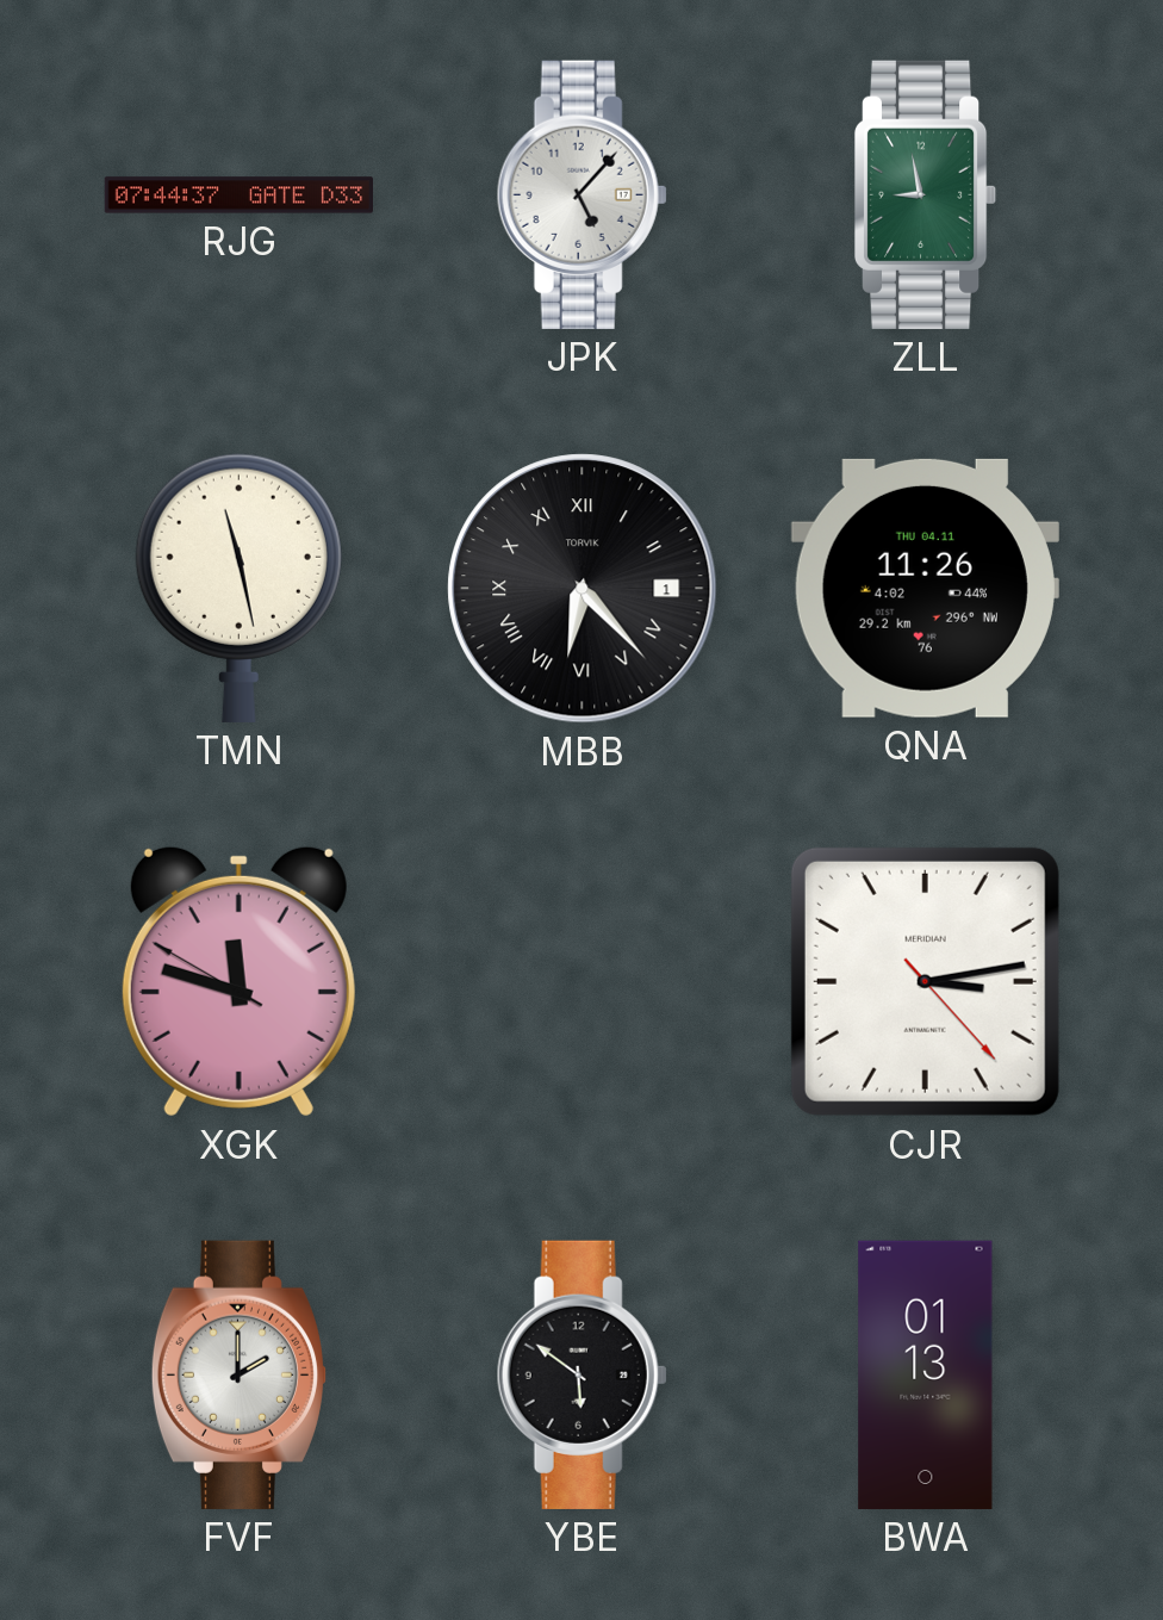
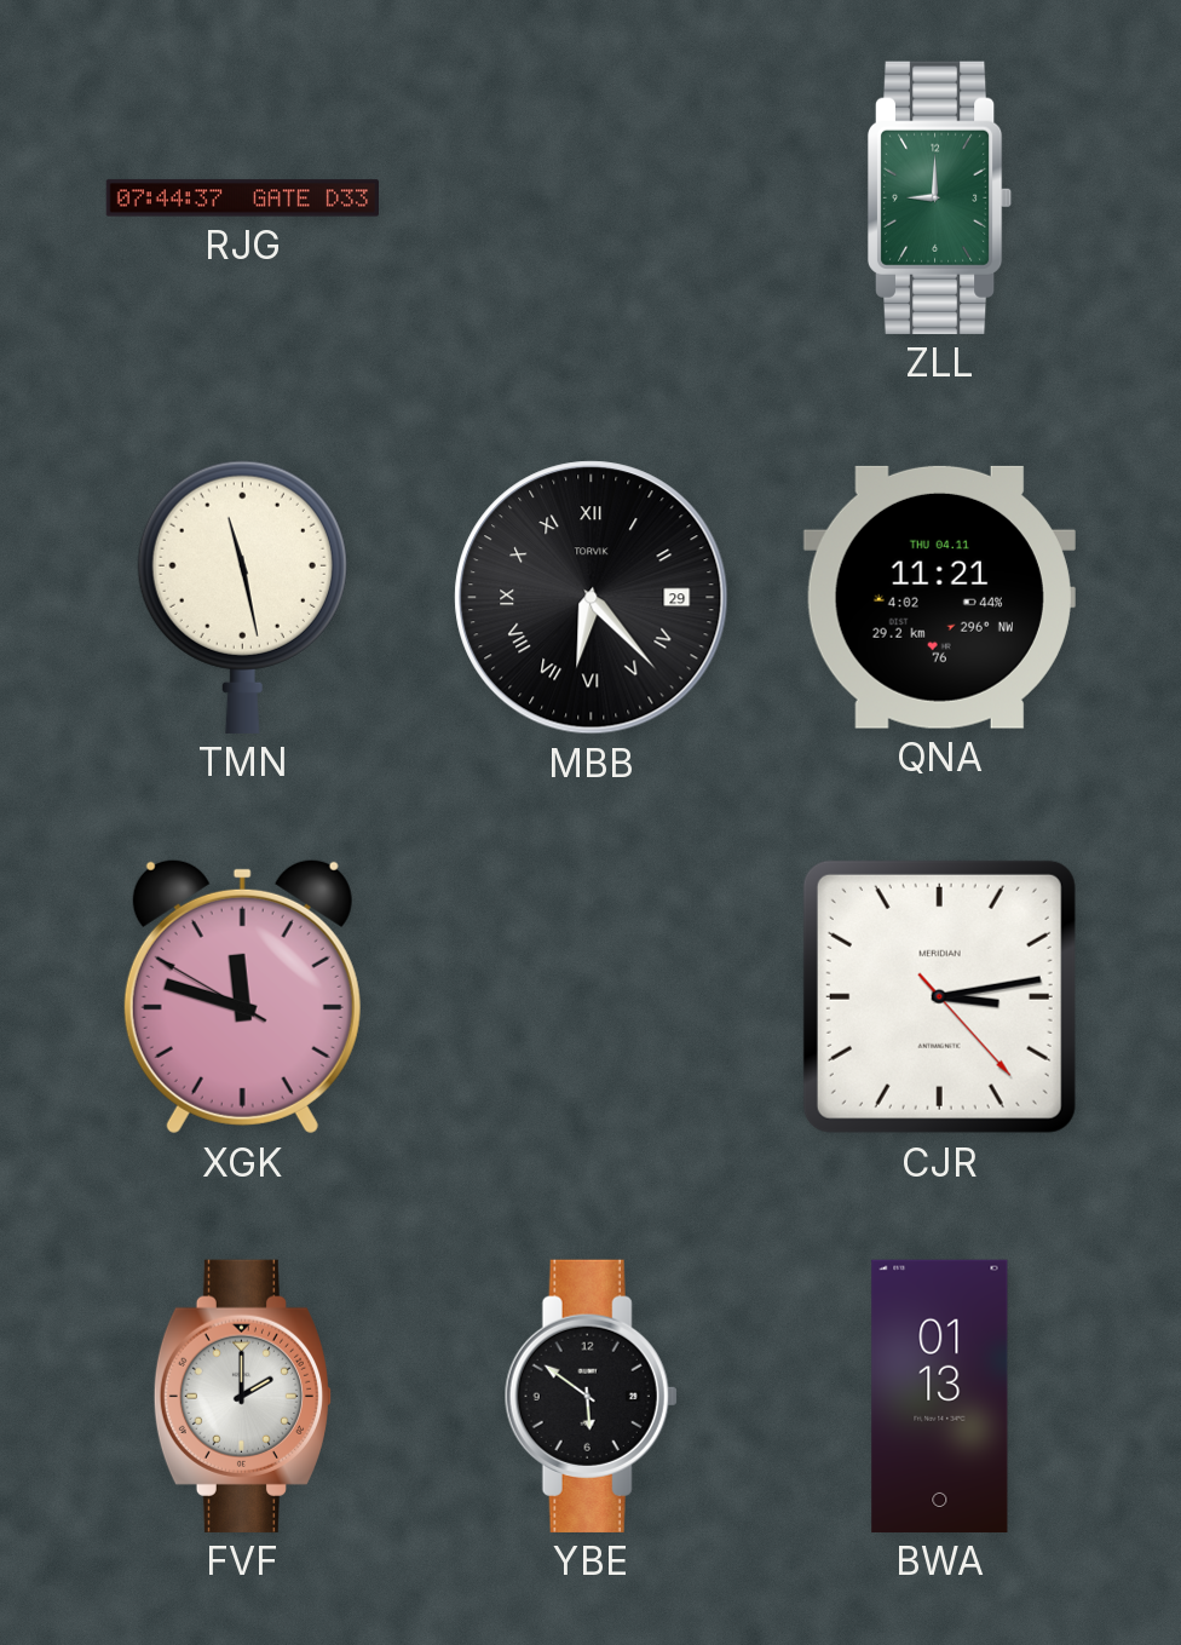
JPK: 5:07 -> none
ZLL: 8:58 -> 9:00
MBB date: 1 -> 29
QNA: 11:26 -> 11:21
